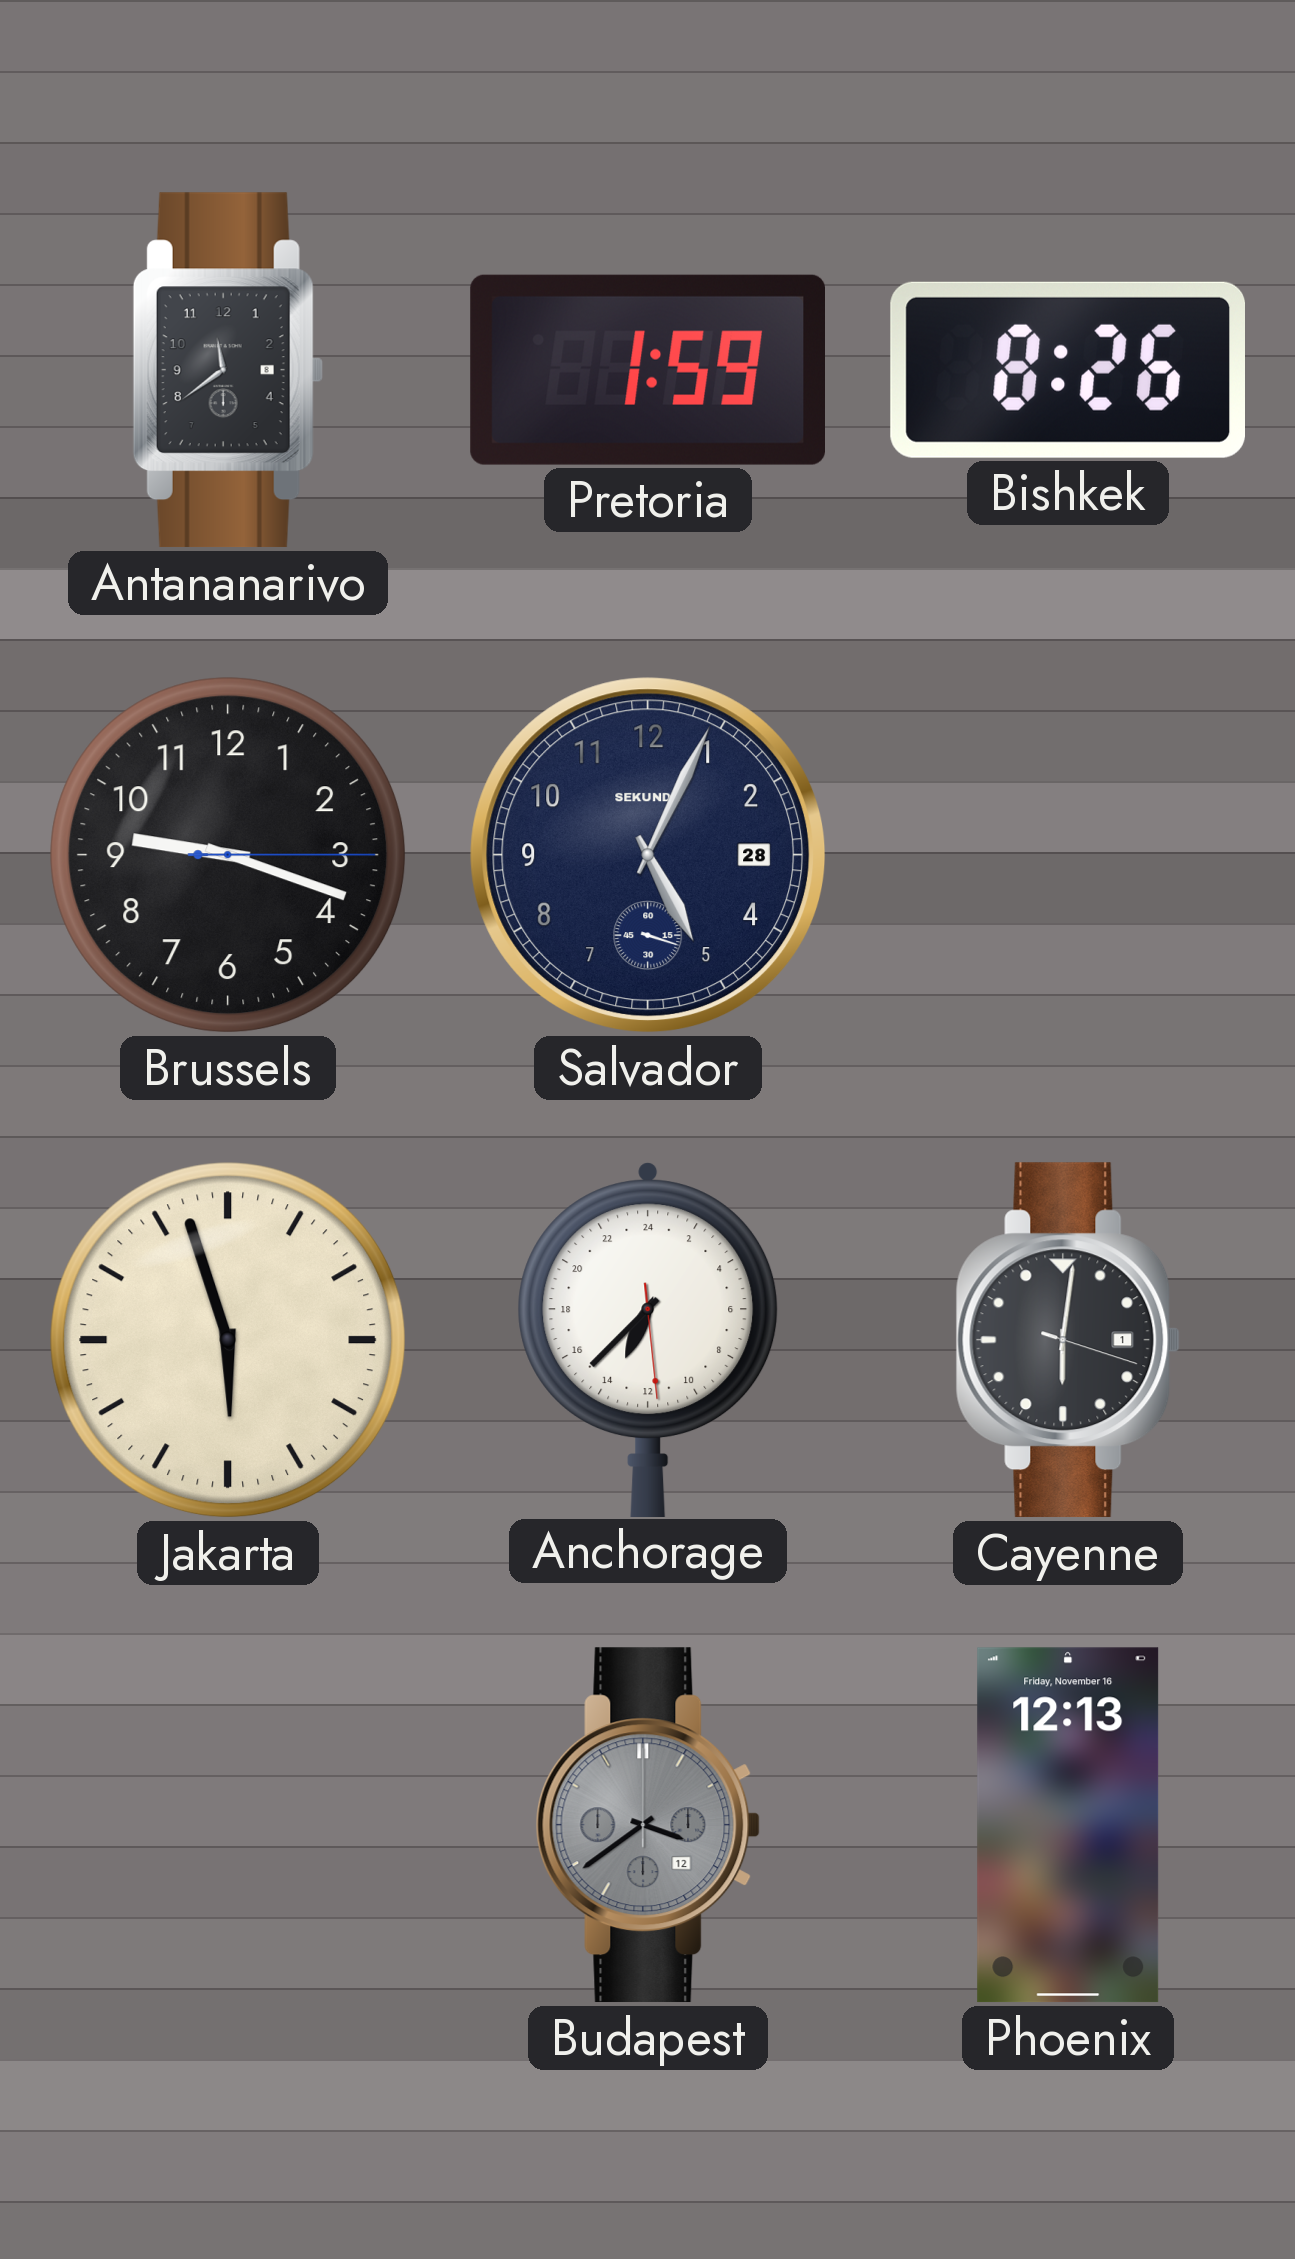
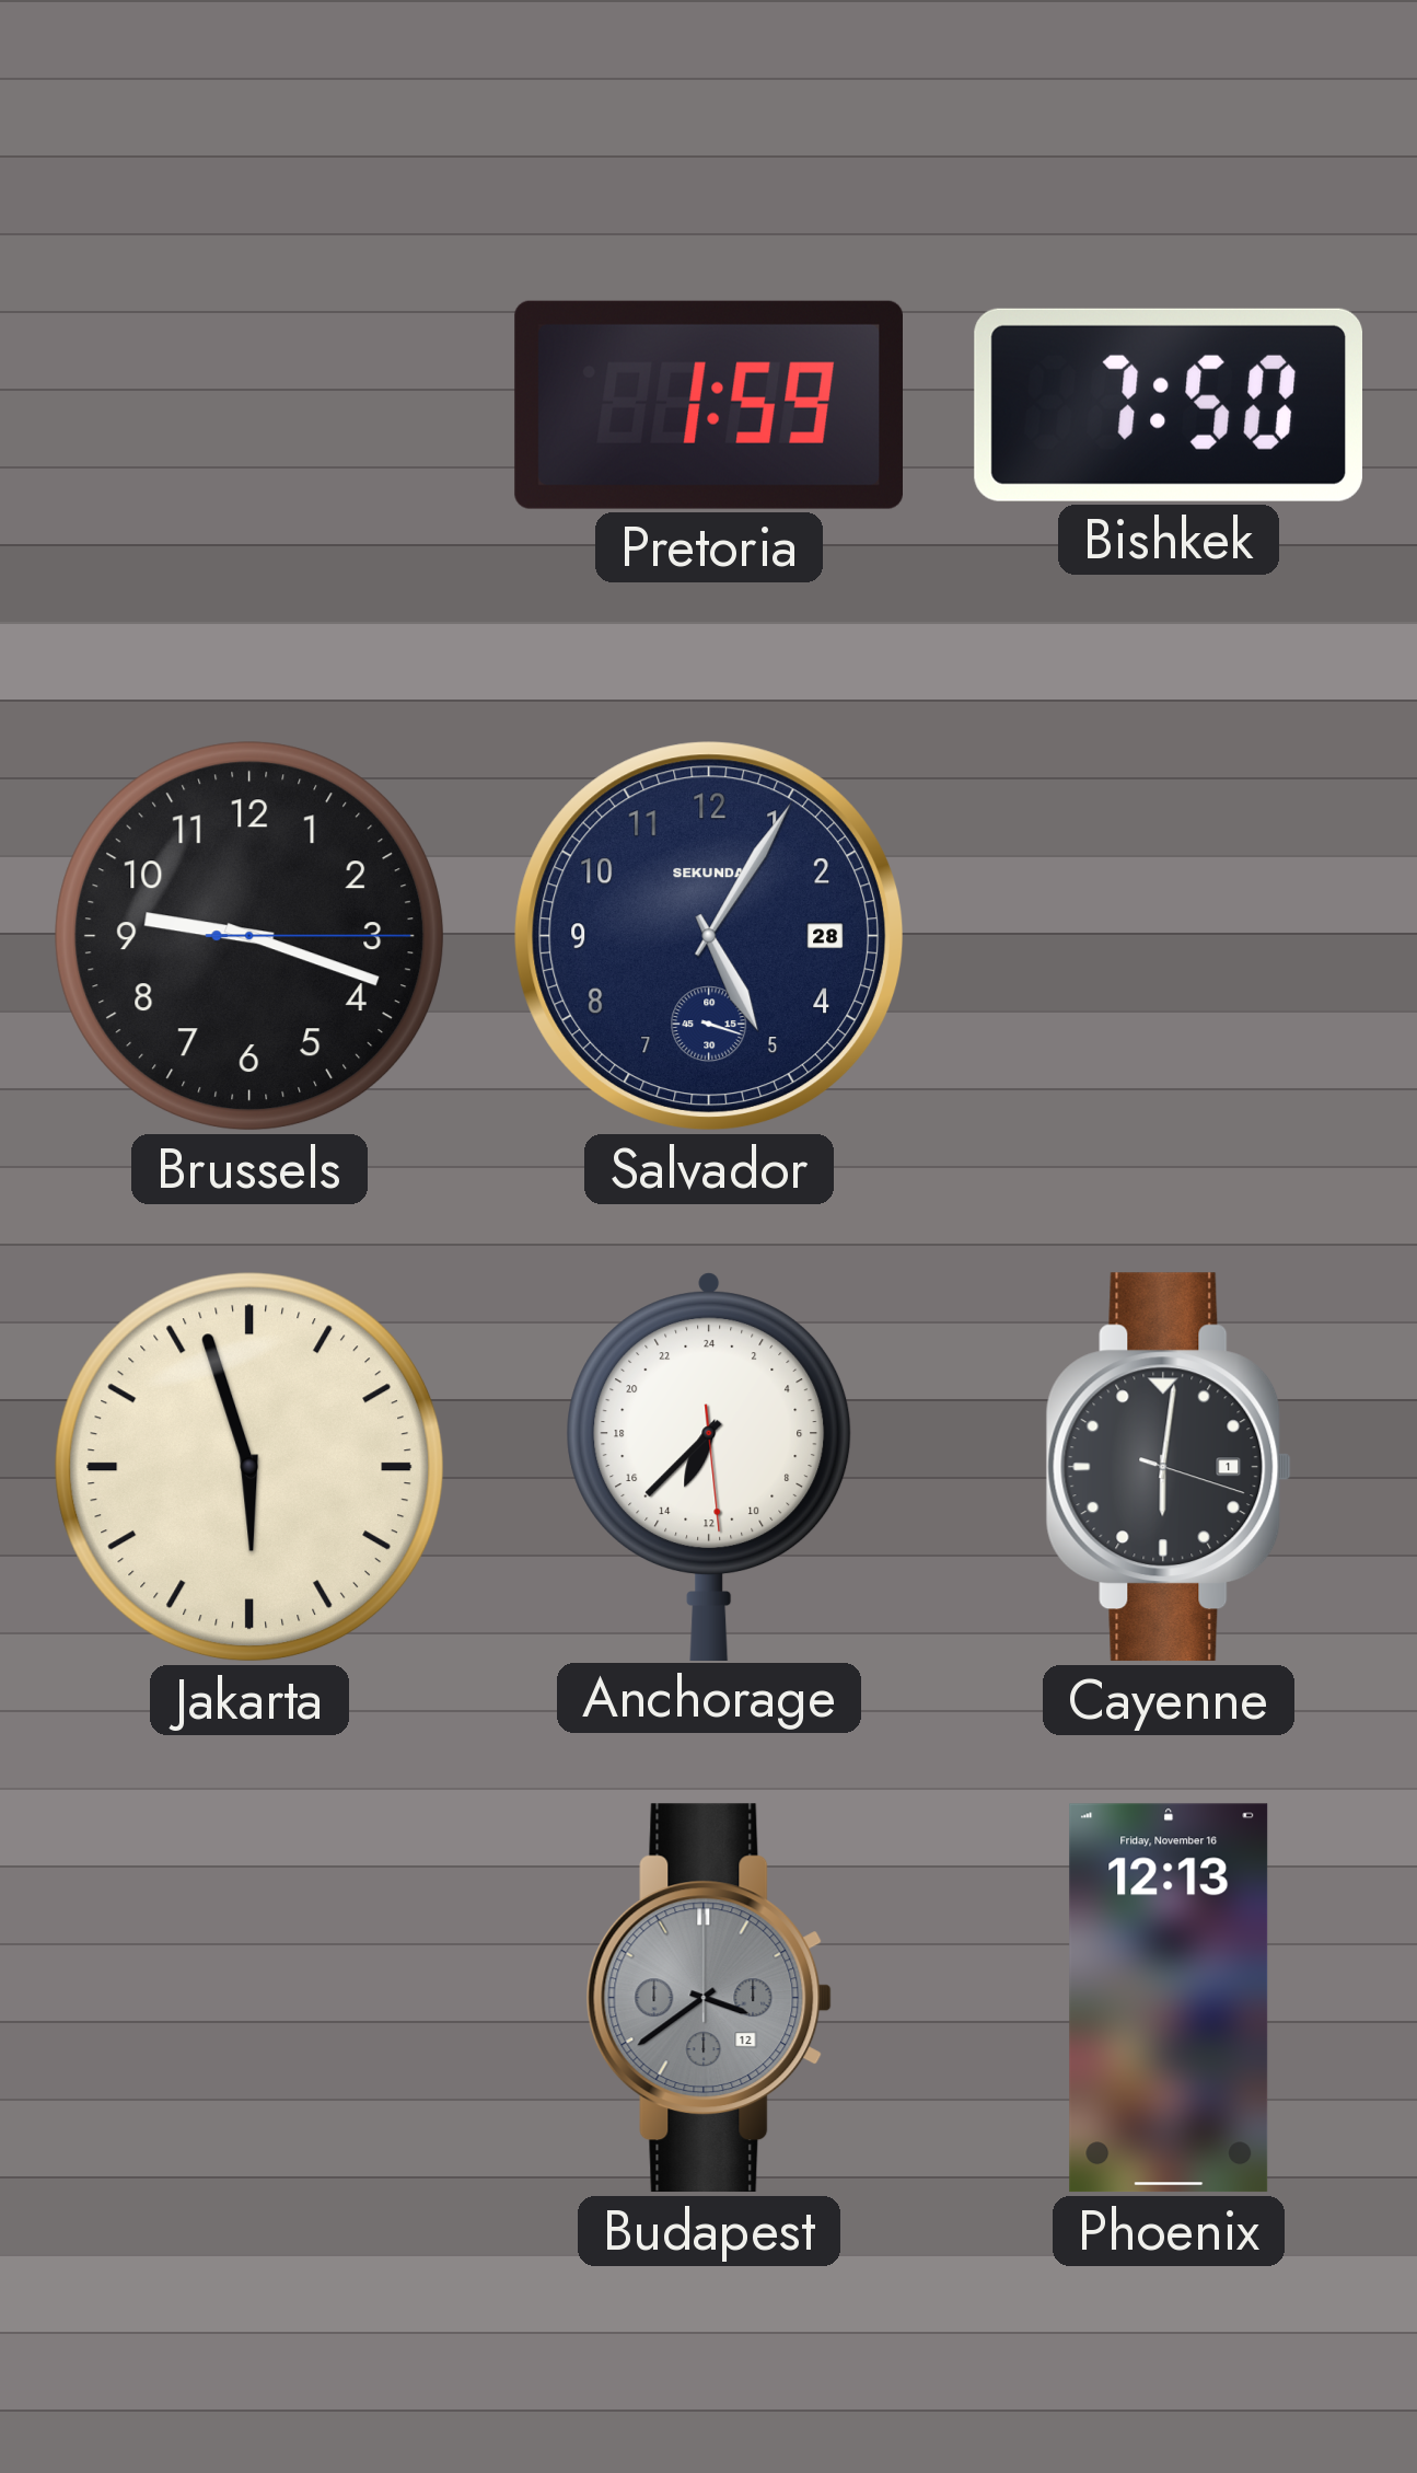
Antananarivo: 11:39 -> none
Bishkek: 8:26 -> 7:50
Salvador: 5:04 -> 5:05
